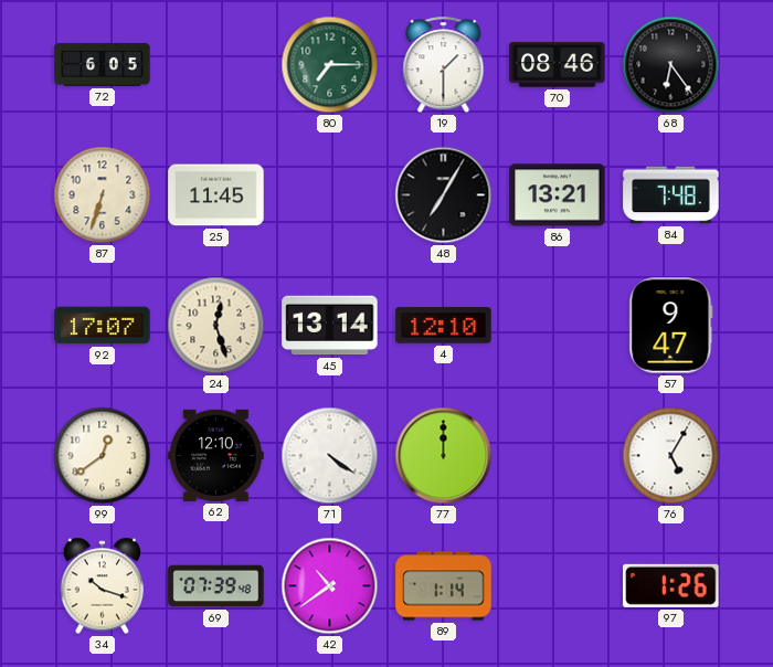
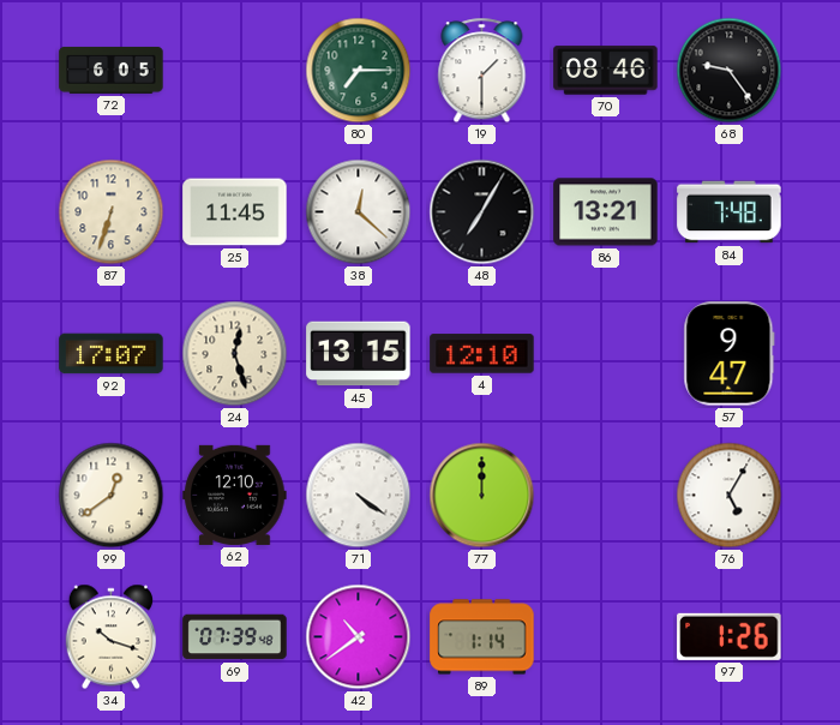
68: 6:24 -> 9:24
38: none -> 12:22
45: 13:14 -> 13:15
